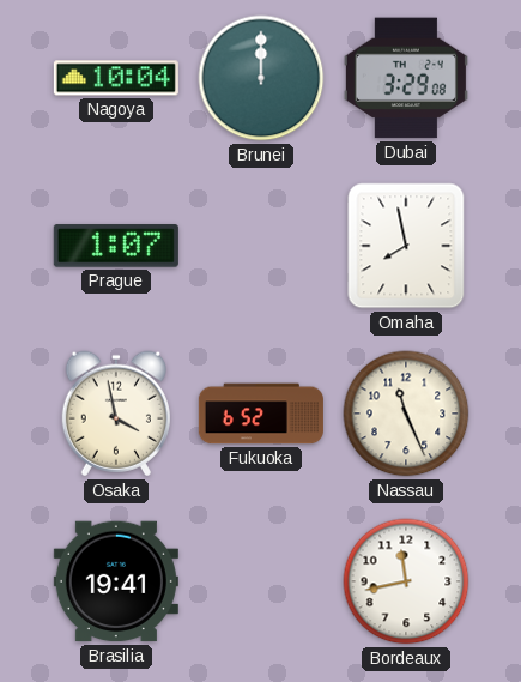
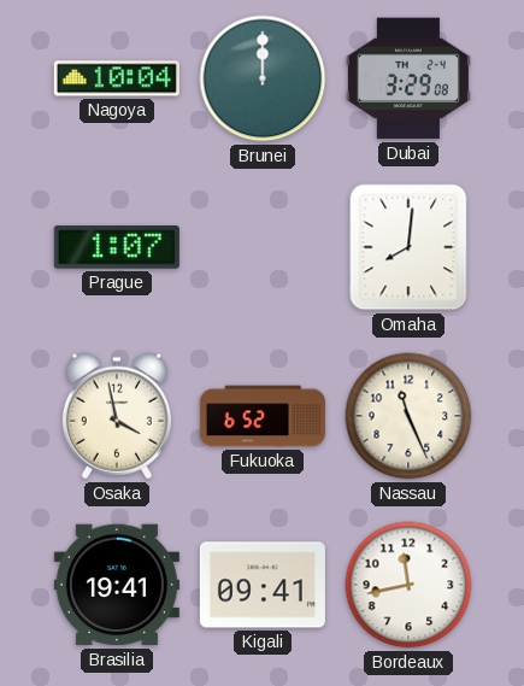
Omaha: 7:58 -> 8:01
Kigali: none -> 09:41
